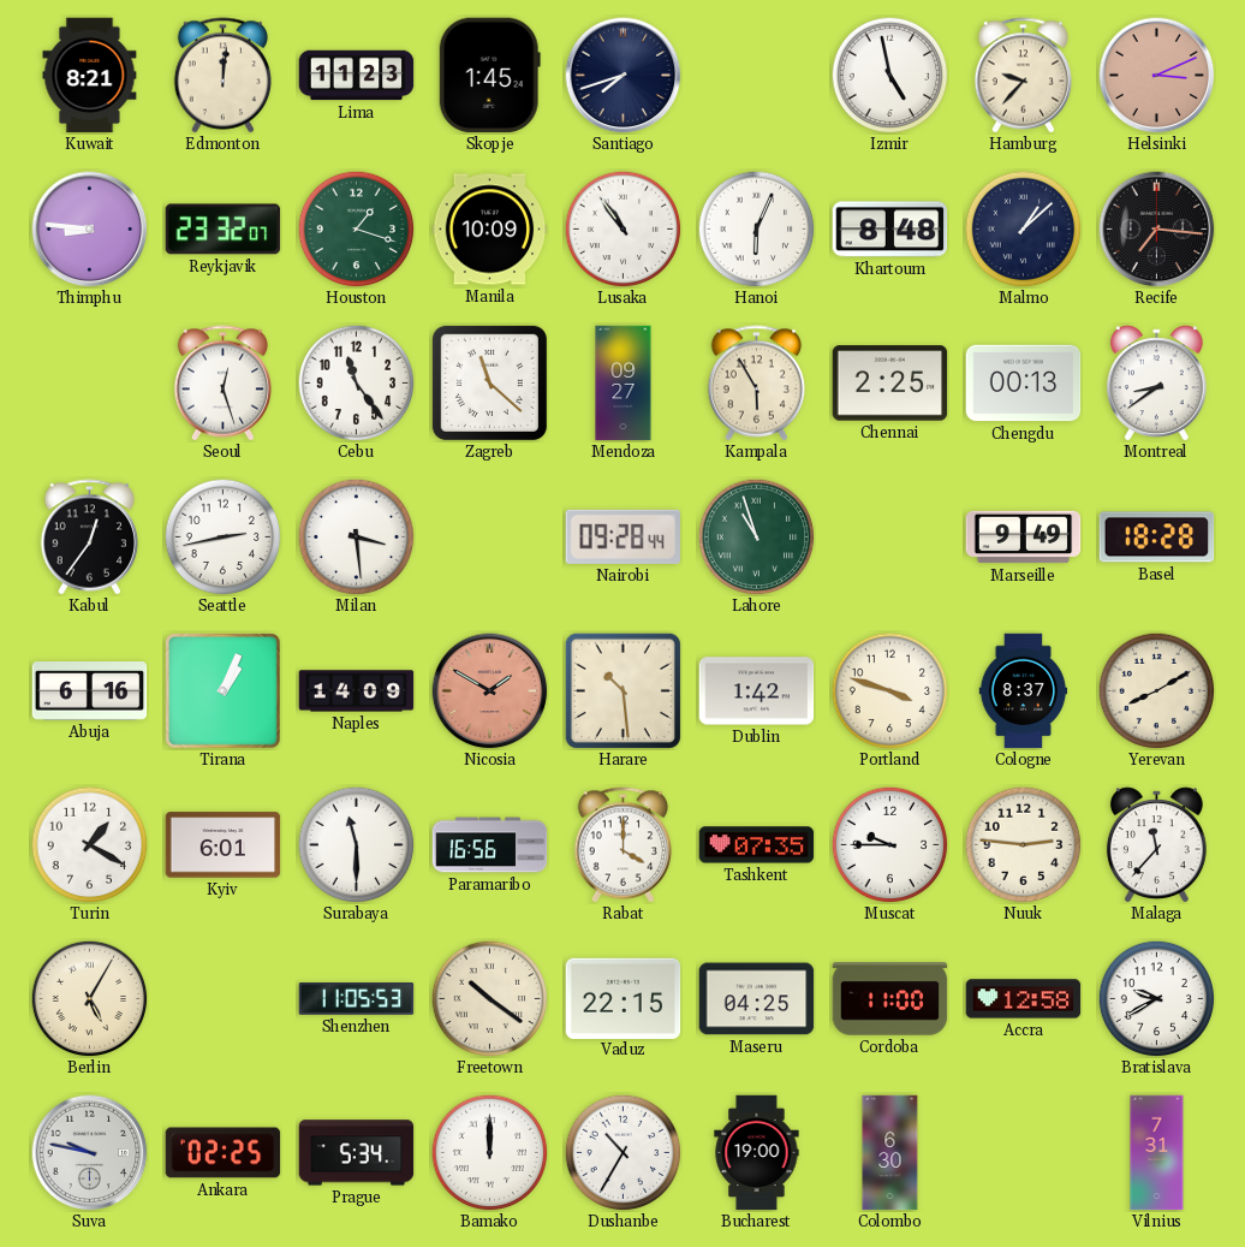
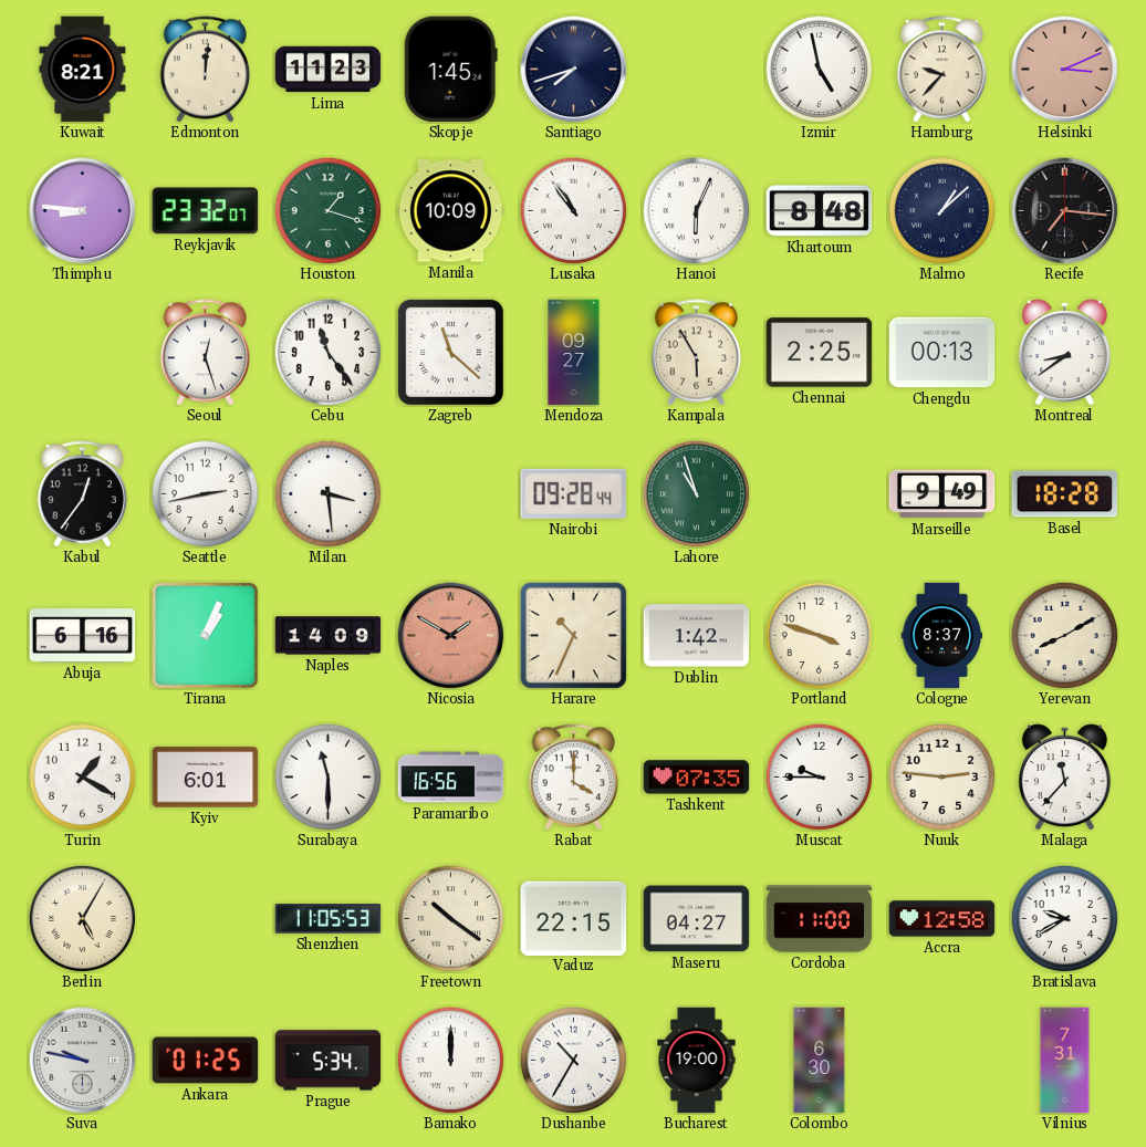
Harare: 10:29 -> 10:34
Maseru: 04:25 -> 04:27
Ankara: 02:25 -> 01:25
